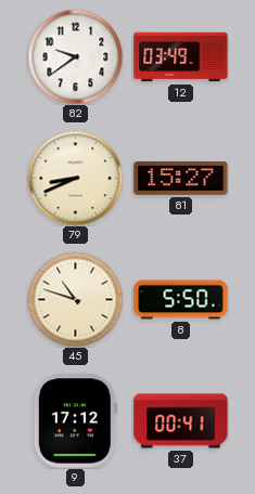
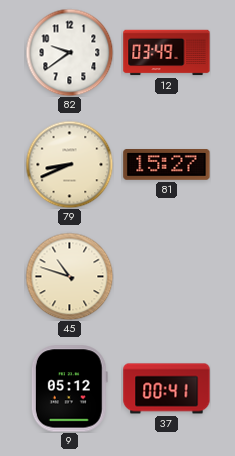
8: 5:50 -> none
9: 17:12 -> 05:12
